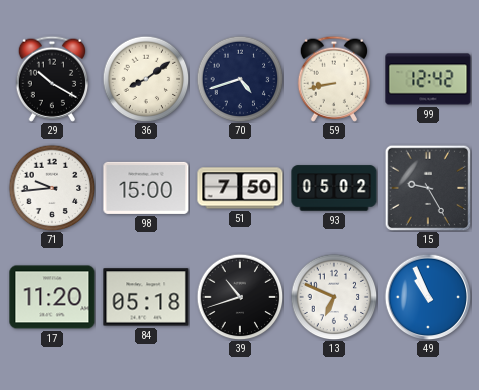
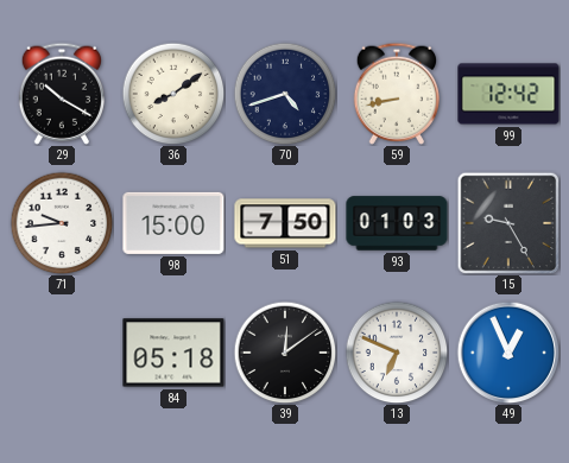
93: 05:02 -> 01:03
17: 11:20 -> none
39: 10:42 -> 12:09
49: 10:56 -> 12:56
